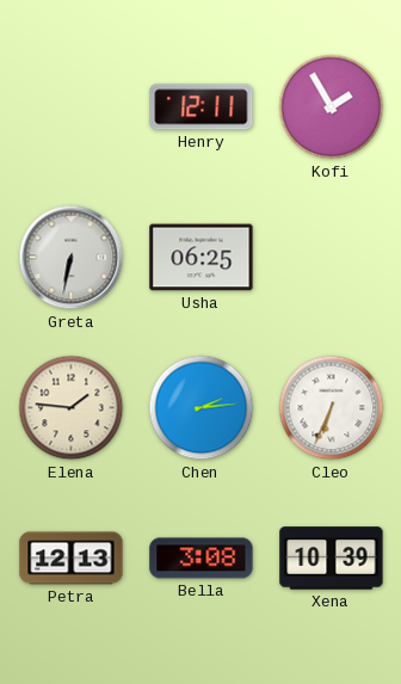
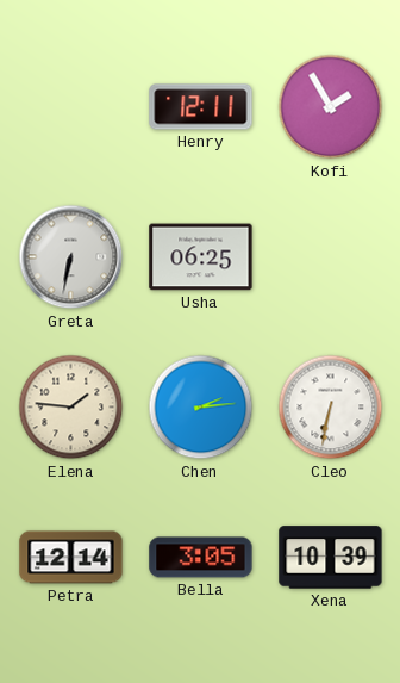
Cleo: 6:34 -> 6:32
Petra: 12:13 -> 12:14
Bella: 3:08 -> 3:05
